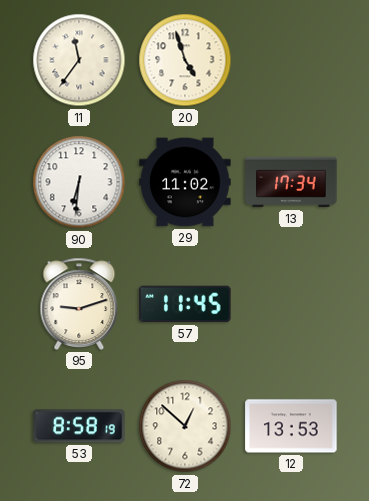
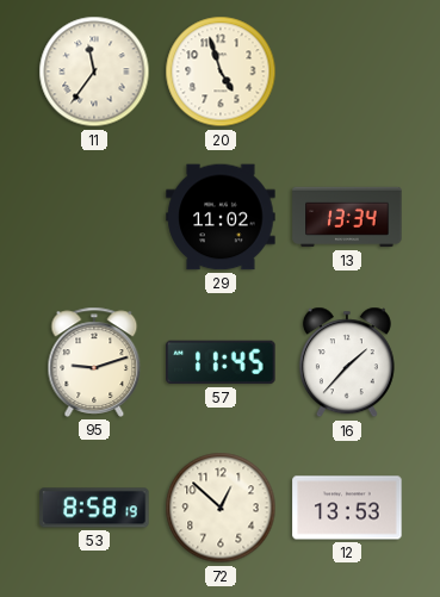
90: 6:31 -> none
13: 17:34 -> 13:34
16: none -> 1:37
